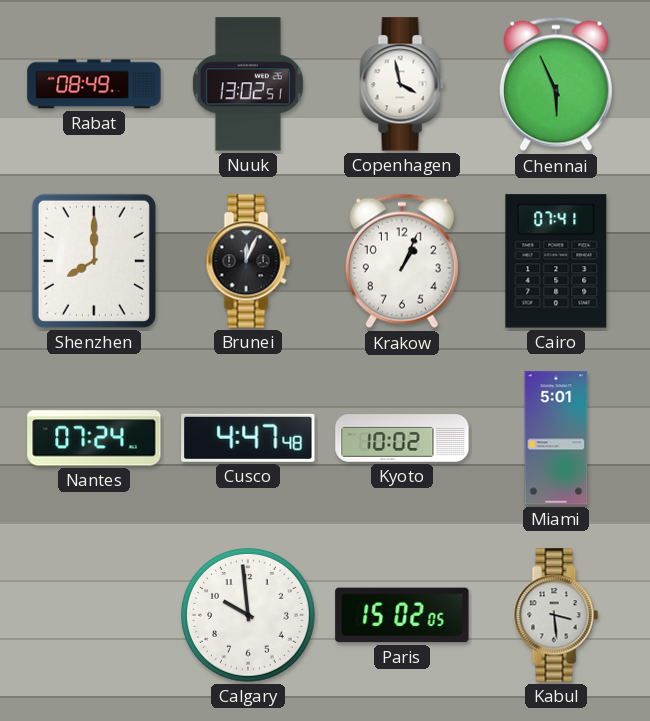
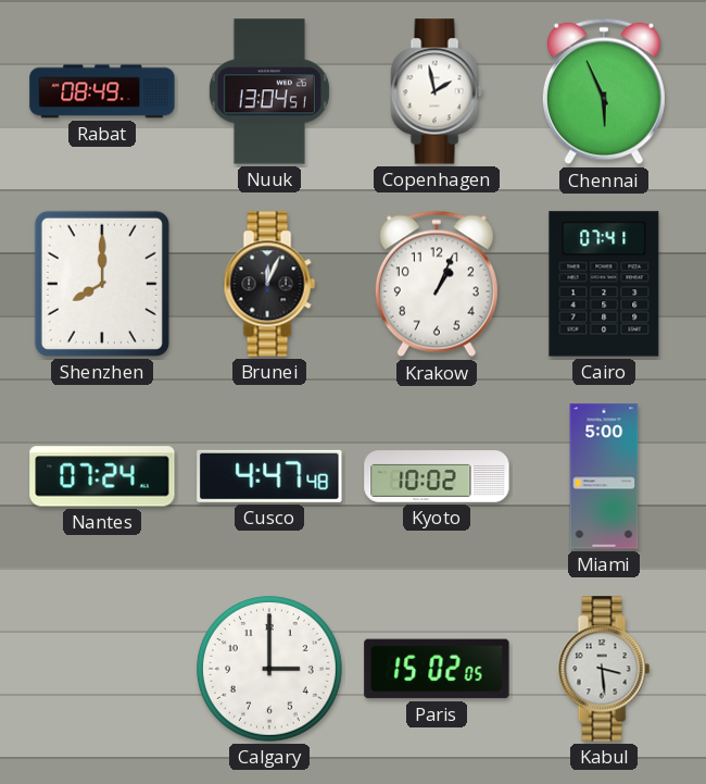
Nuuk: 13:02 -> 13:04
Copenhagen: 3:58 -> 1:58
Miami: 5:01 -> 5:00
Calgary: 9:59 -> 3:00
